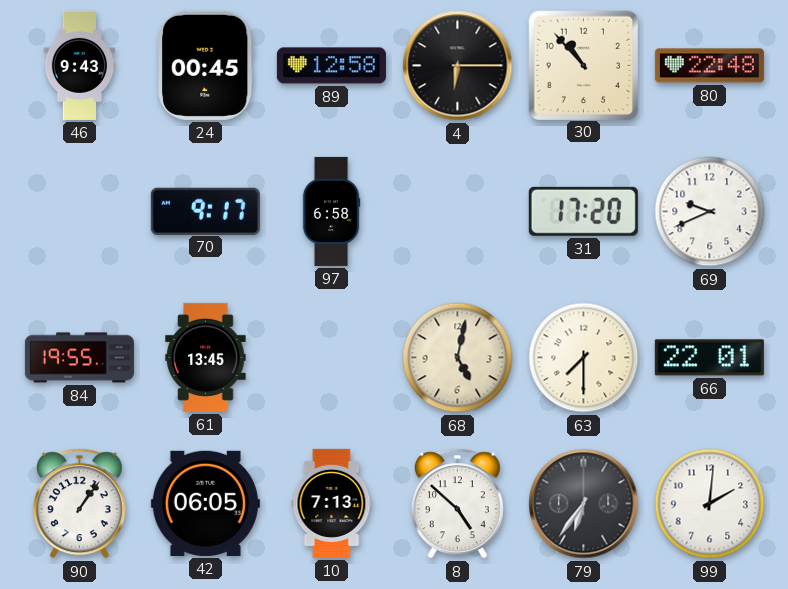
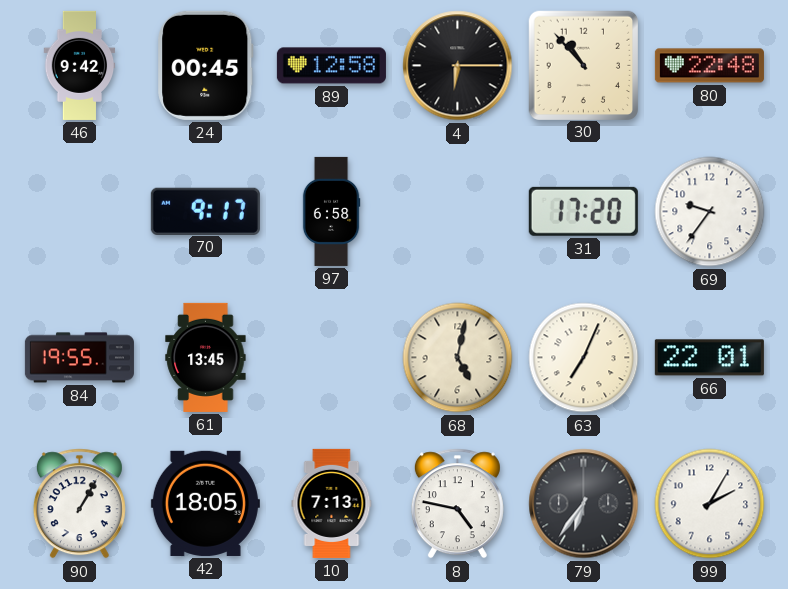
46: 9:43 -> 9:42
69: 9:41 -> 9:36
63: 7:30 -> 7:04
90: 1:06 -> 1:05
42: 06:05 -> 18:05
8: 4:52 -> 4:47
99: 2:01 -> 2:05
